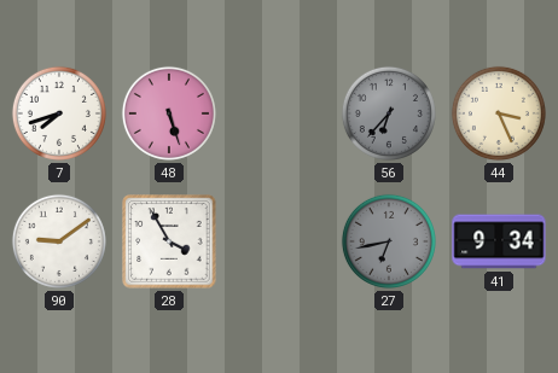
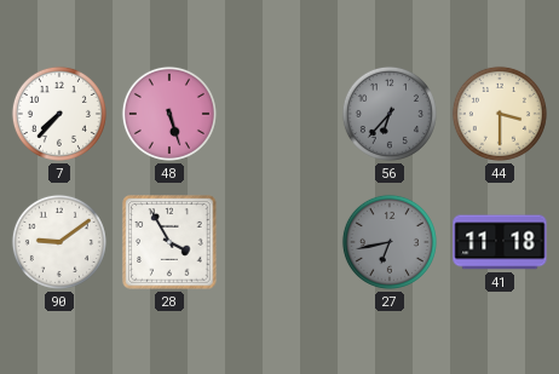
7: 7:42 -> 7:37
44: 3:26 -> 3:30
41: 9:34 -> 11:18
